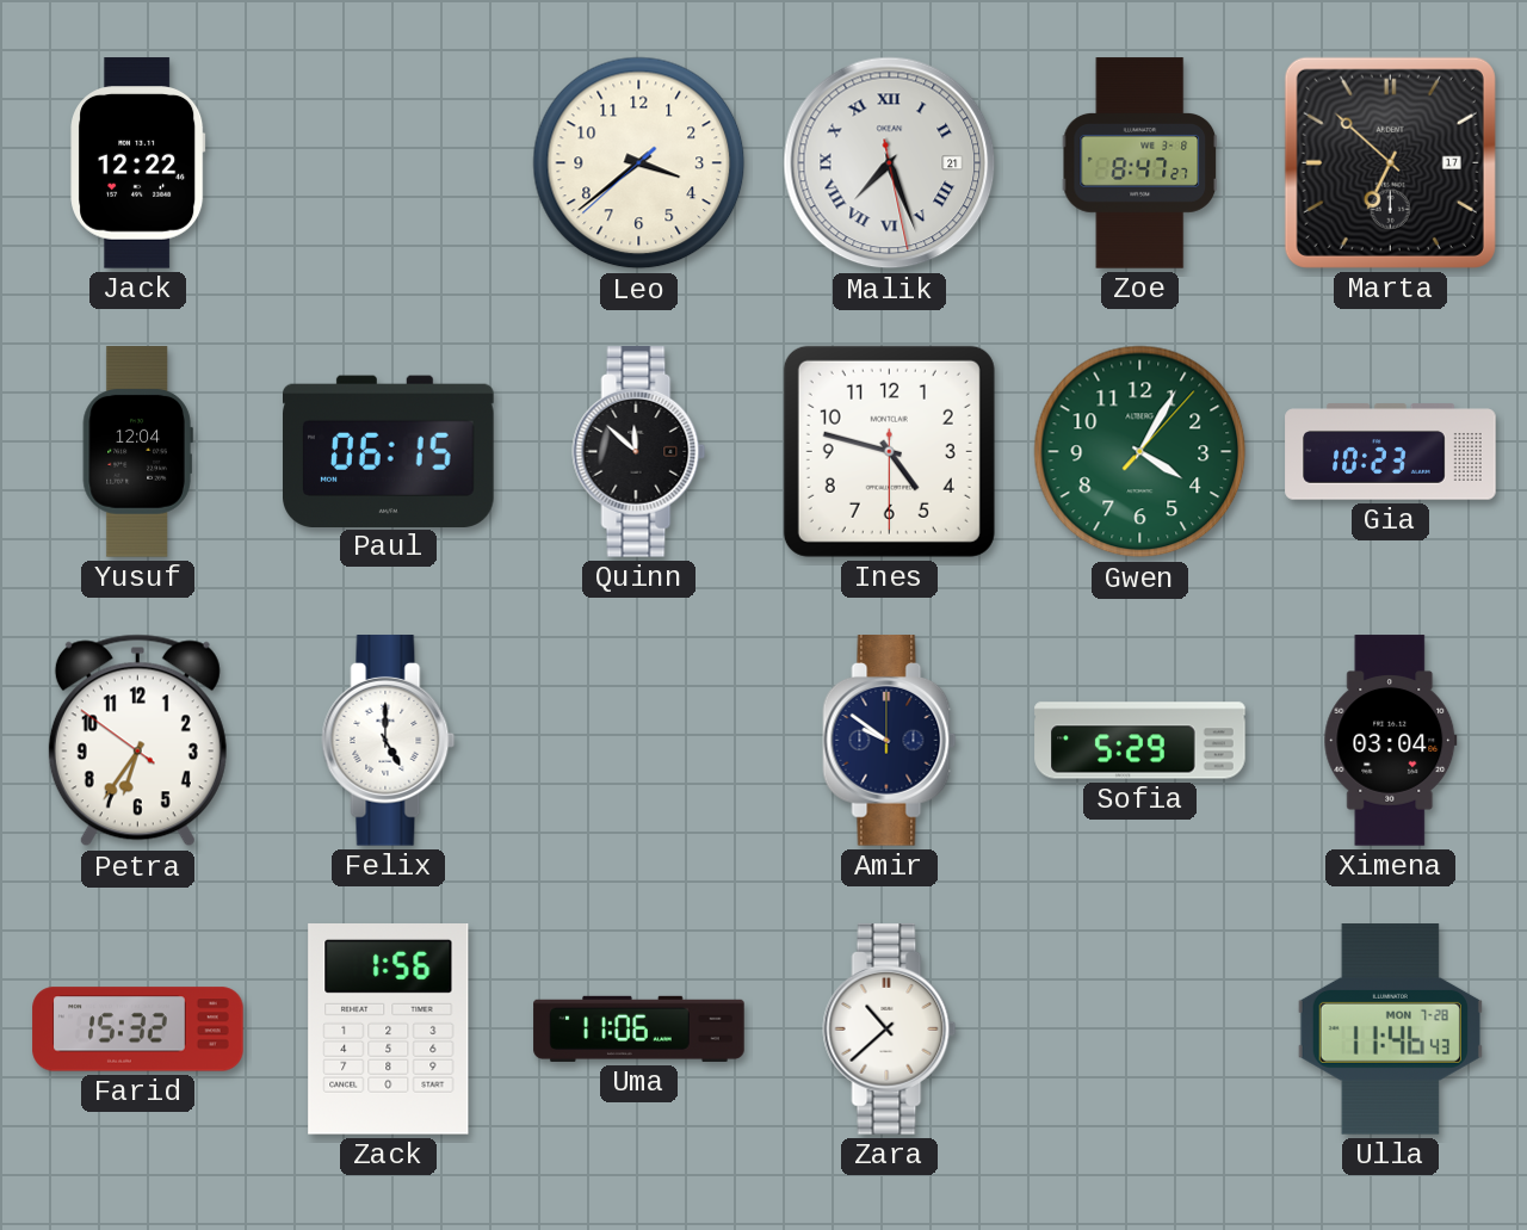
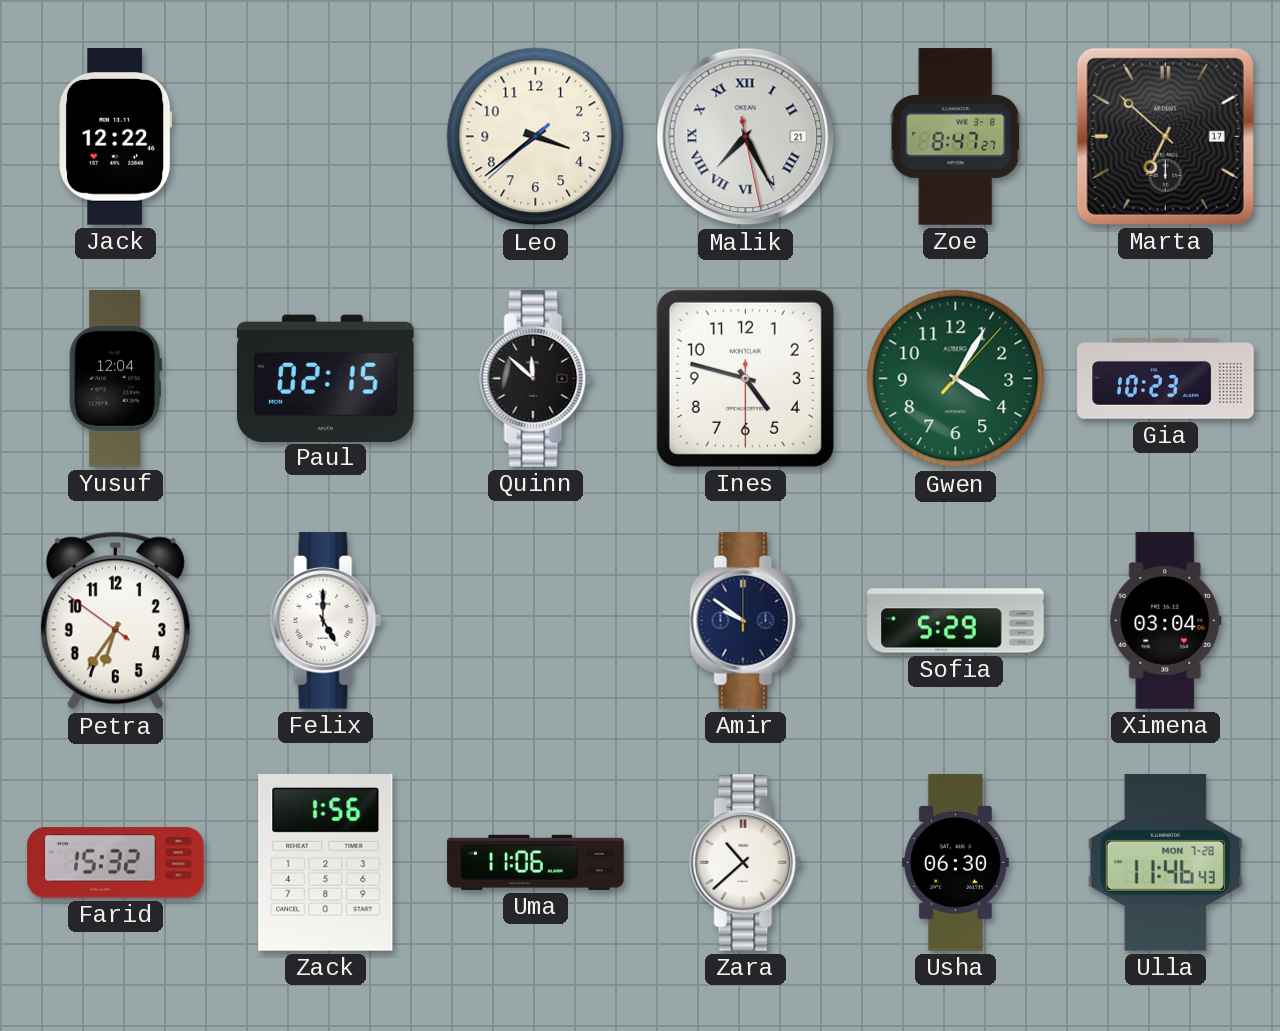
Malik: 7:26 -> 7:25
Paul: 06:15 -> 02:15
Usha: none -> 06:30
